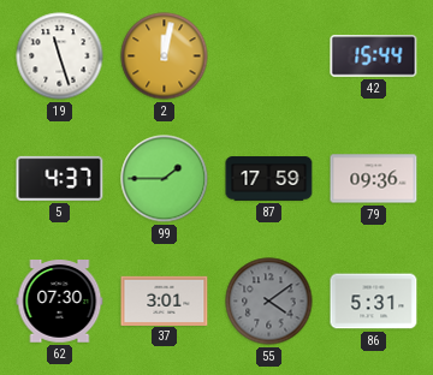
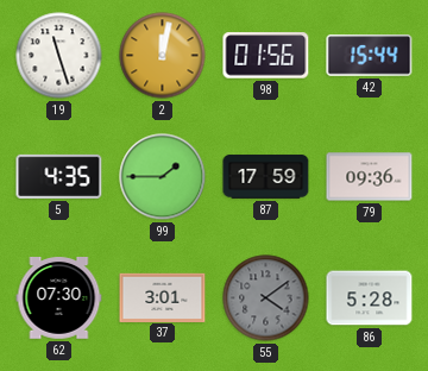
98: none -> 01:56
5: 4:37 -> 4:35
86: 5:31 -> 5:28
